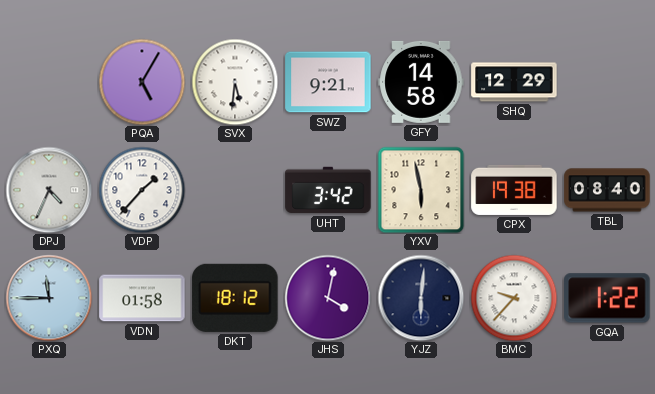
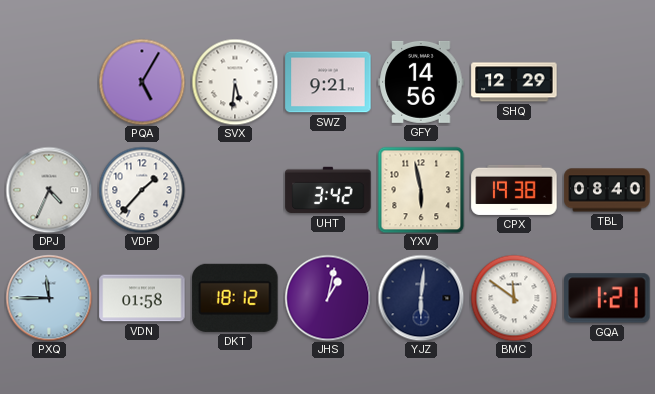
GFY: 14:58 -> 14:56
JHS: 4:02 -> 1:02
BMC: 9:37 -> 11:51
GQA: 1:22 -> 1:21
